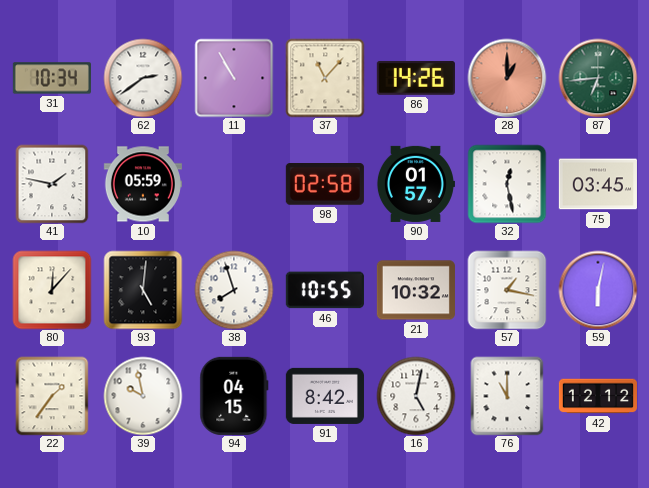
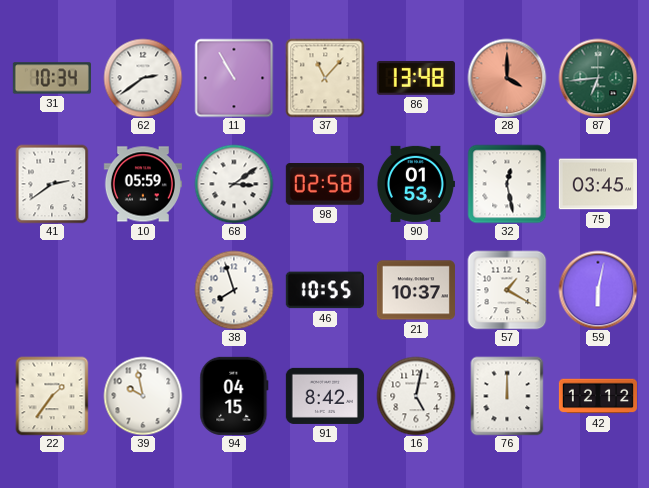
86: 14:26 -> 13:48
28: 1:00 -> 4:00
41: 1:47 -> 2:39
68: none -> 3:09
90: 01:57 -> 01:53
80: 12:07 -> none
93: 5:01 -> none
21: 10:32 -> 10:37
57: 1:17 -> 1:20
76: 11:00 -> 12:00
